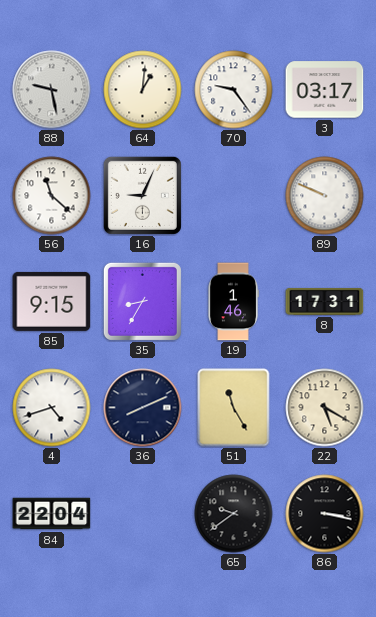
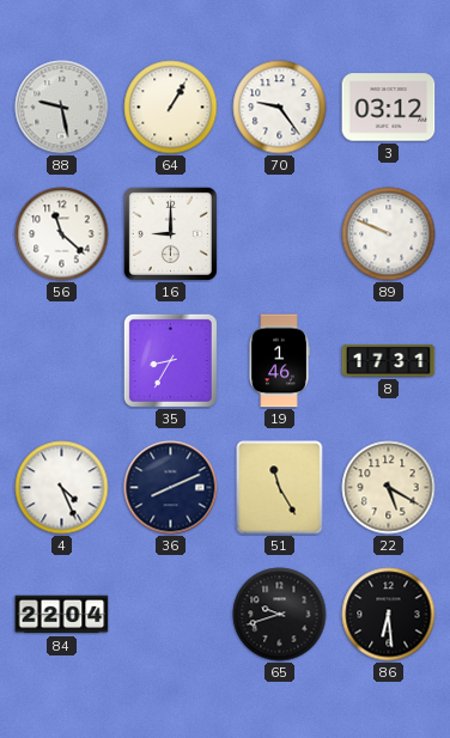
64: 1:01 -> 1:05
3: 03:17 -> 03:12
16: 9:04 -> 9:00
85: 9:15 -> none
4: 4:42 -> 4:26
65: 9:39 -> 9:42
86: 3:17 -> 6:29
